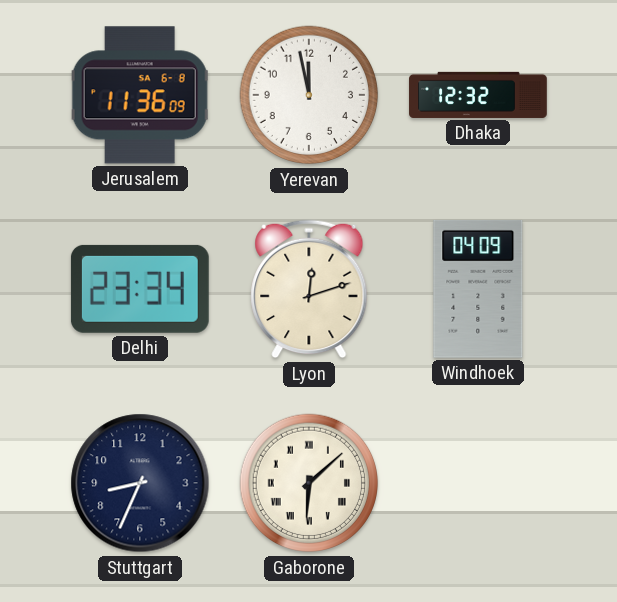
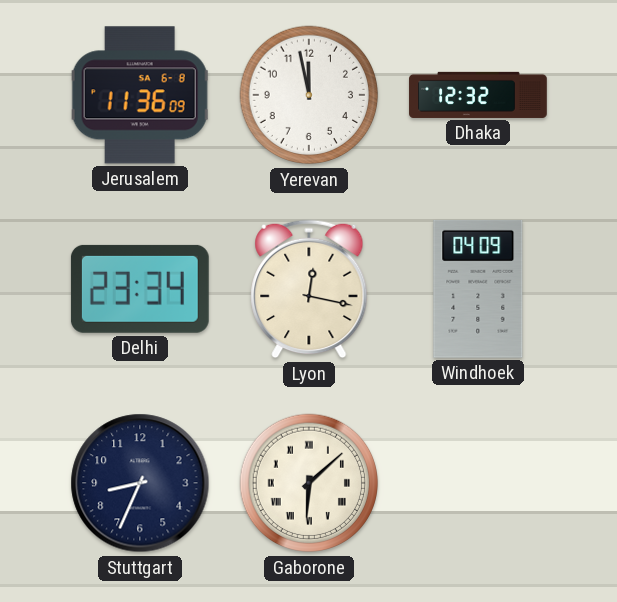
Lyon: 12:12 -> 12:17
